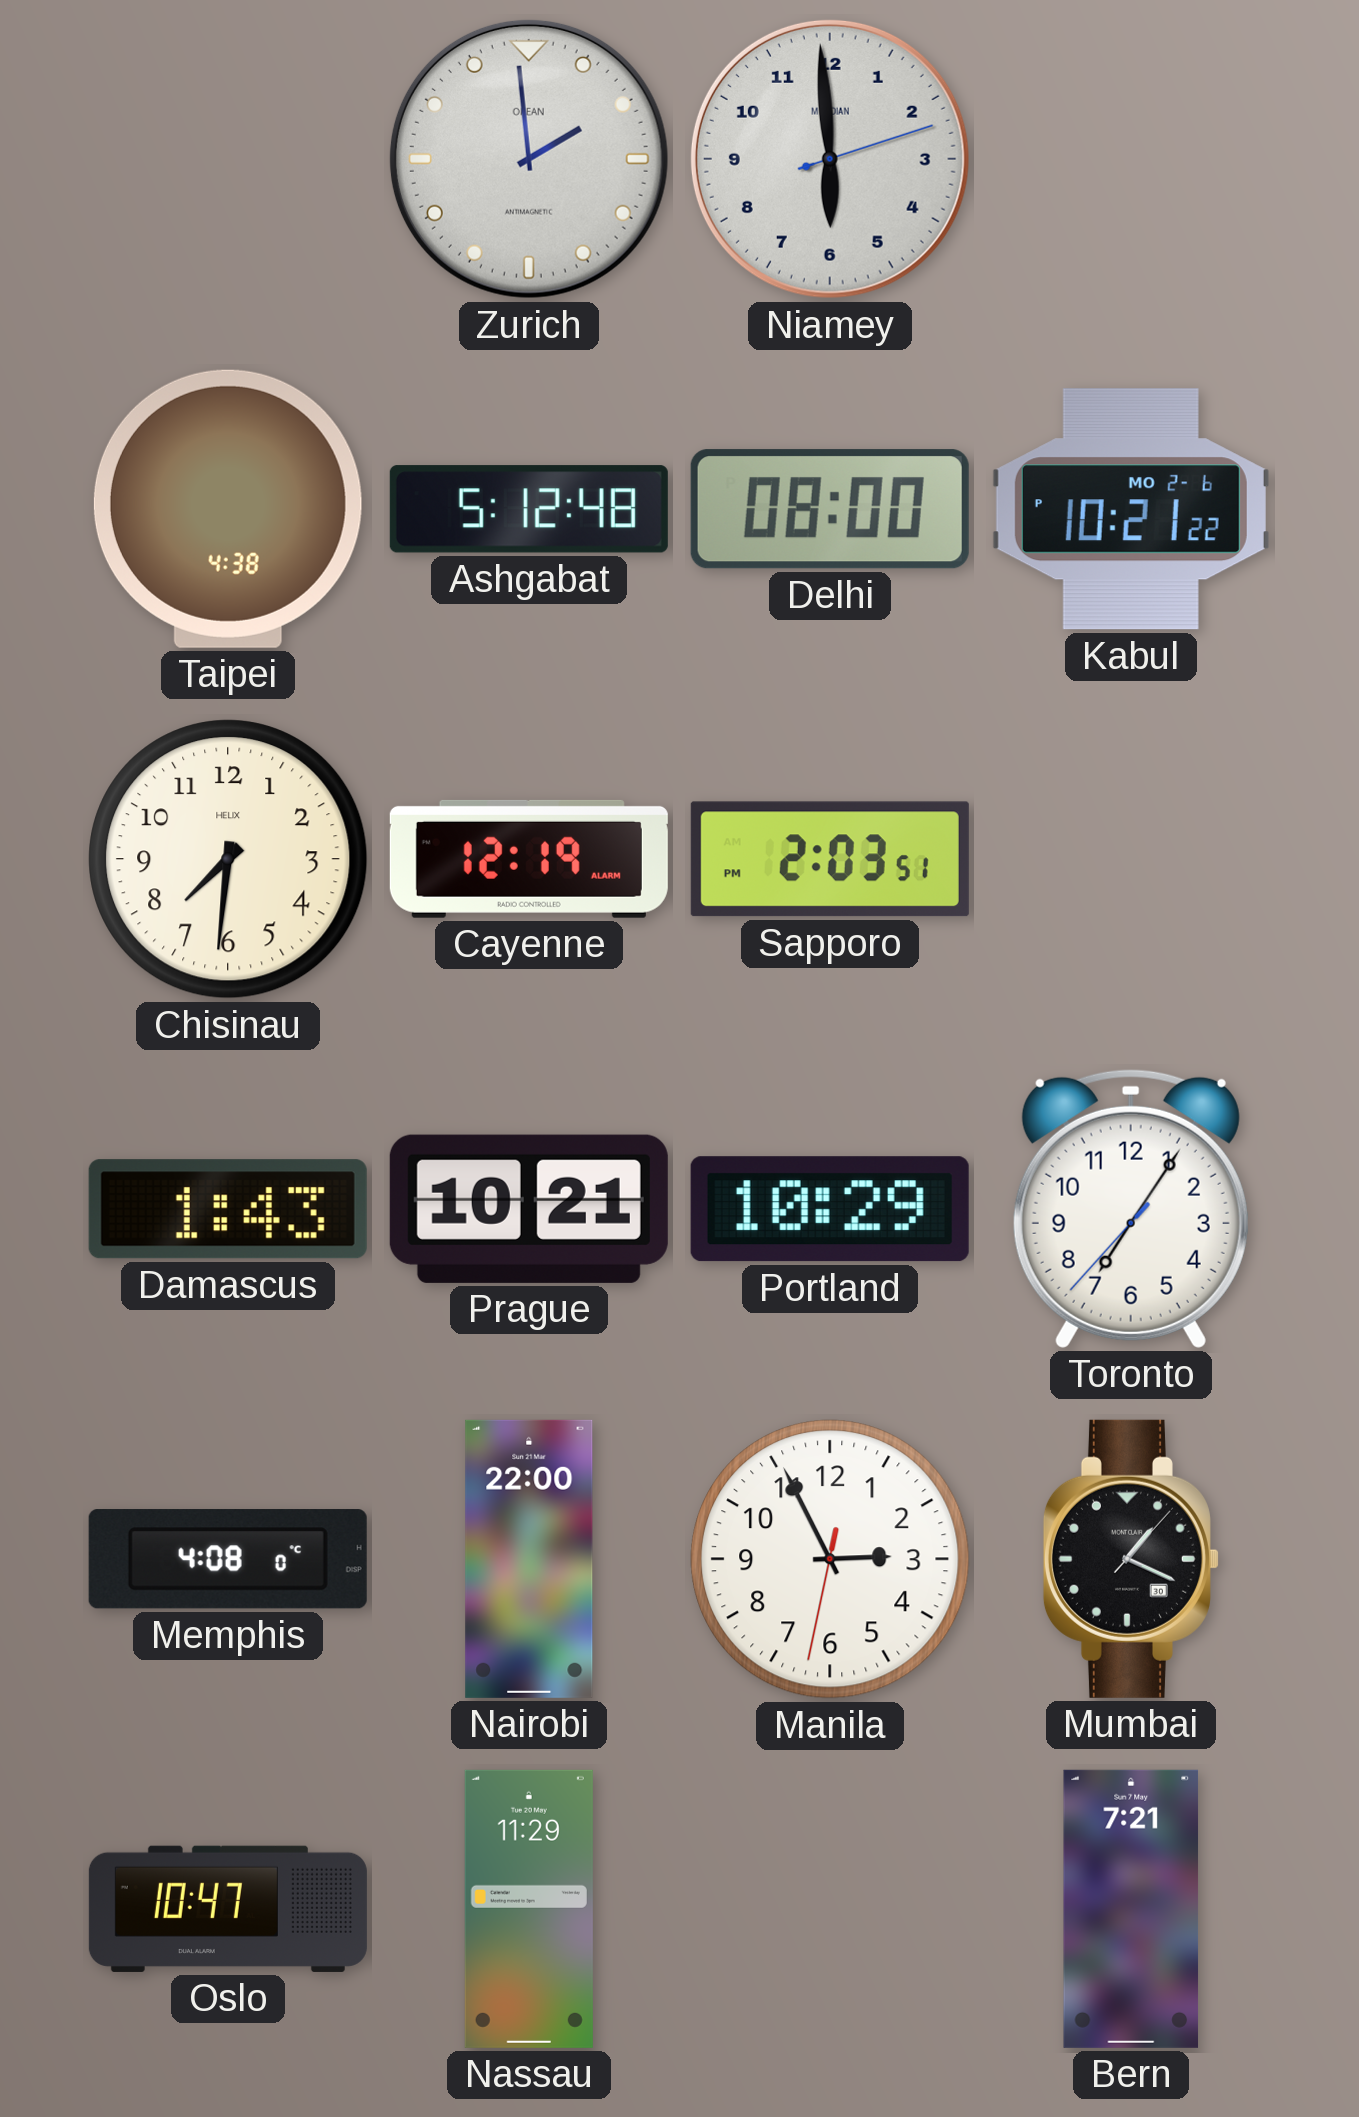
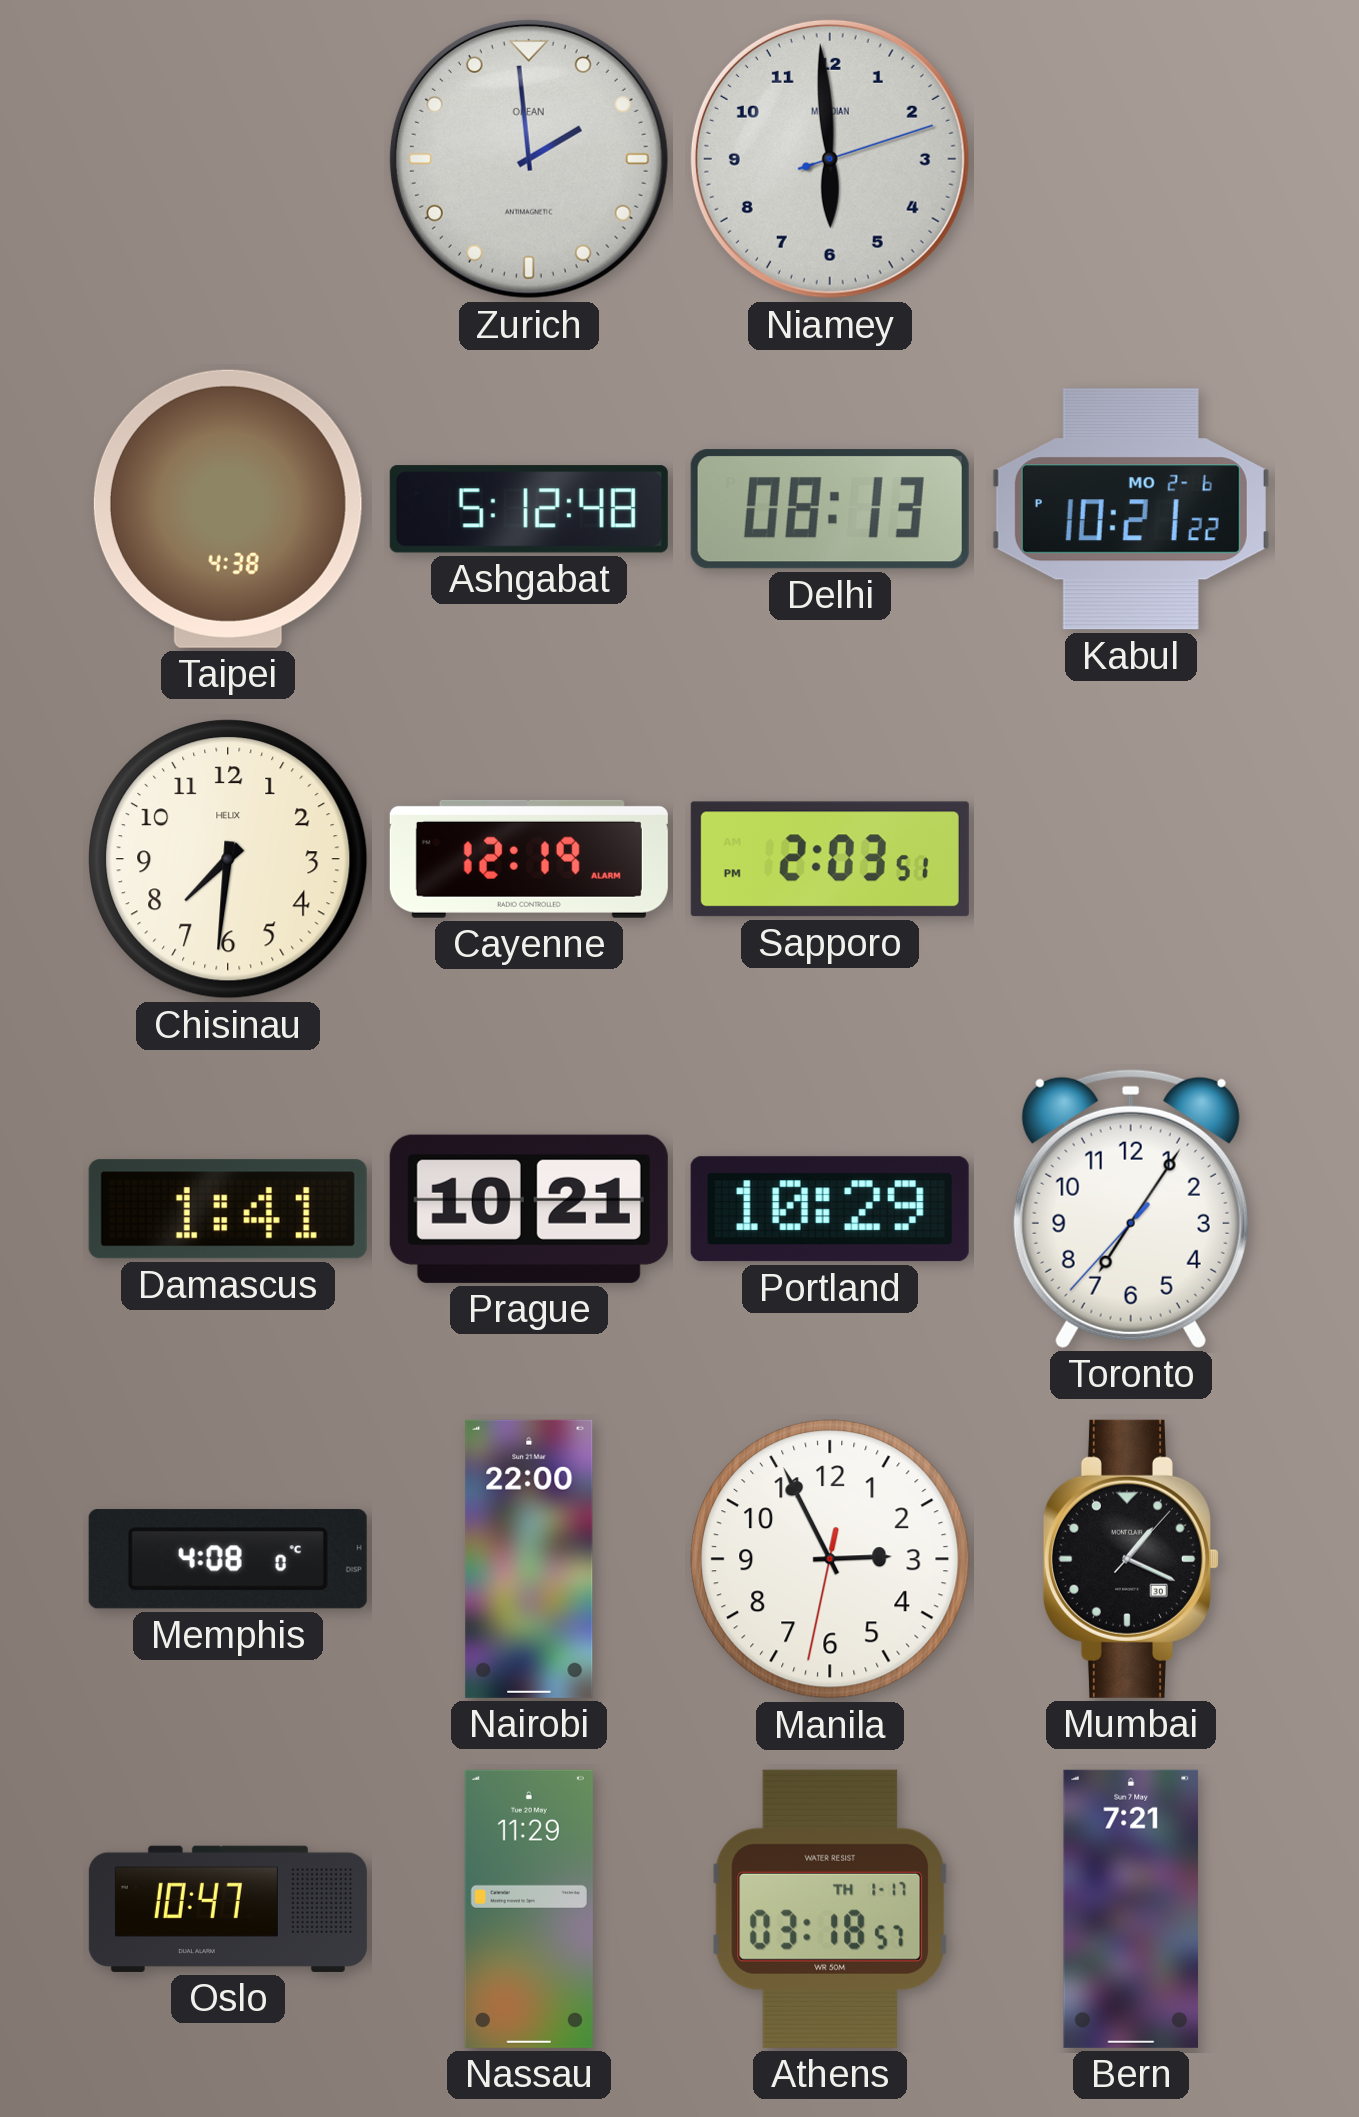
Delhi: 08:00 -> 08:13
Damascus: 1:43 -> 1:41
Athens: none -> 03:18
